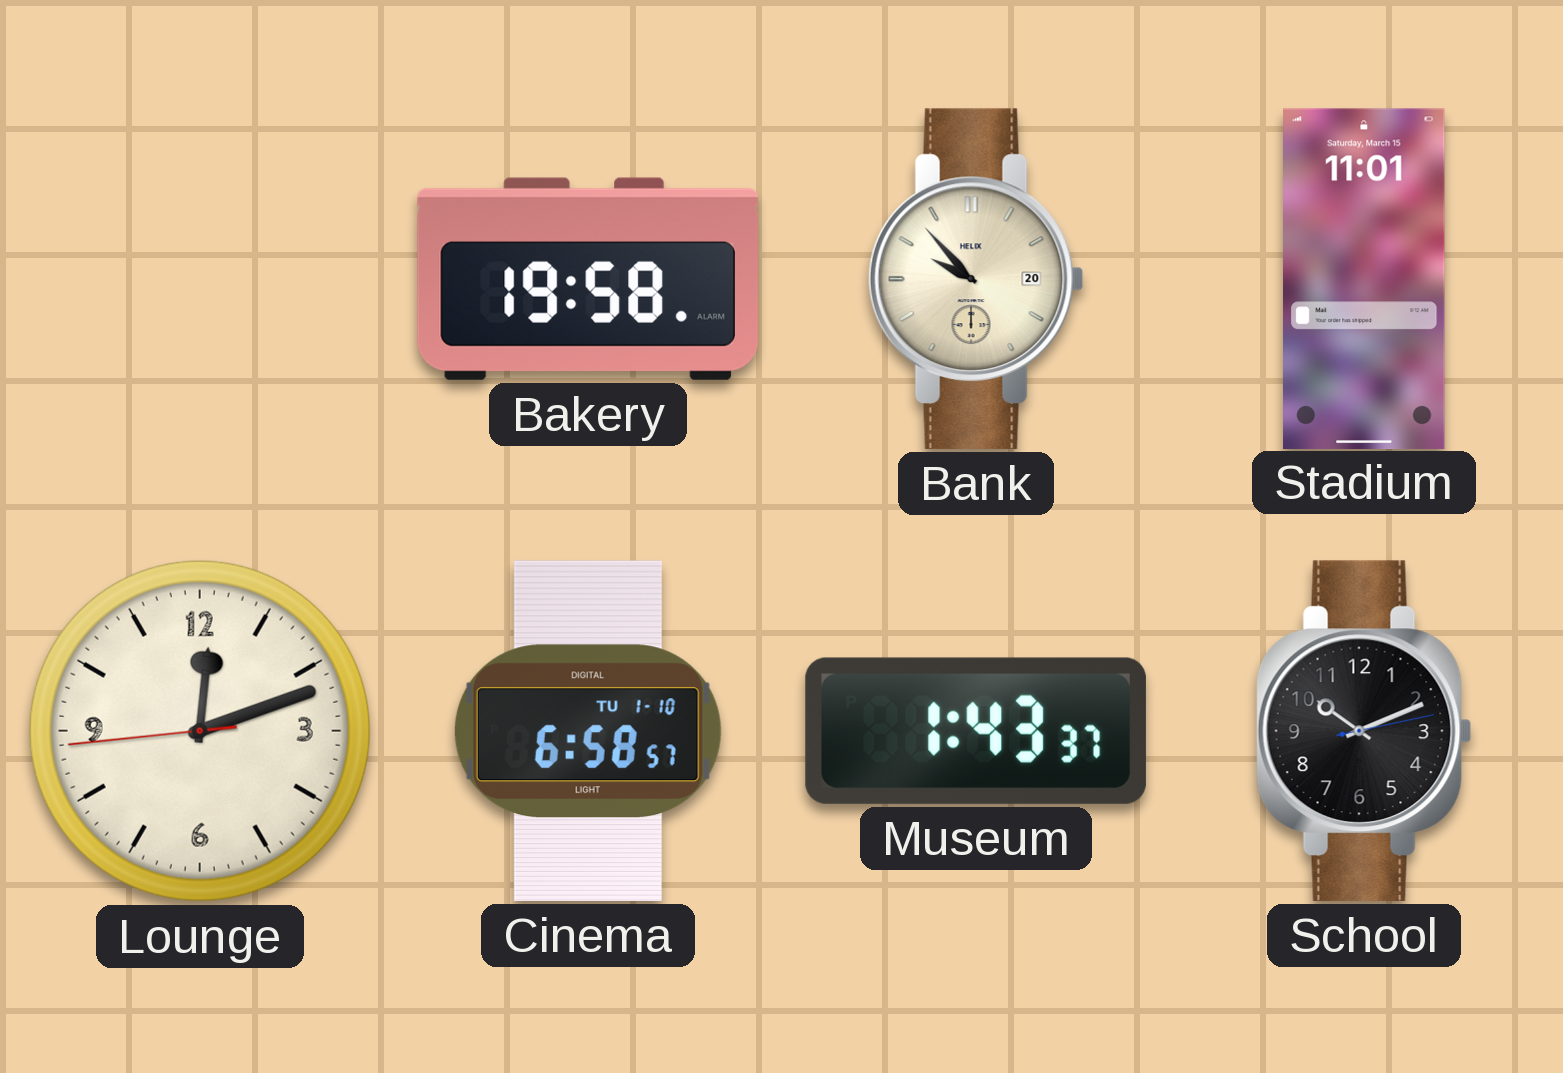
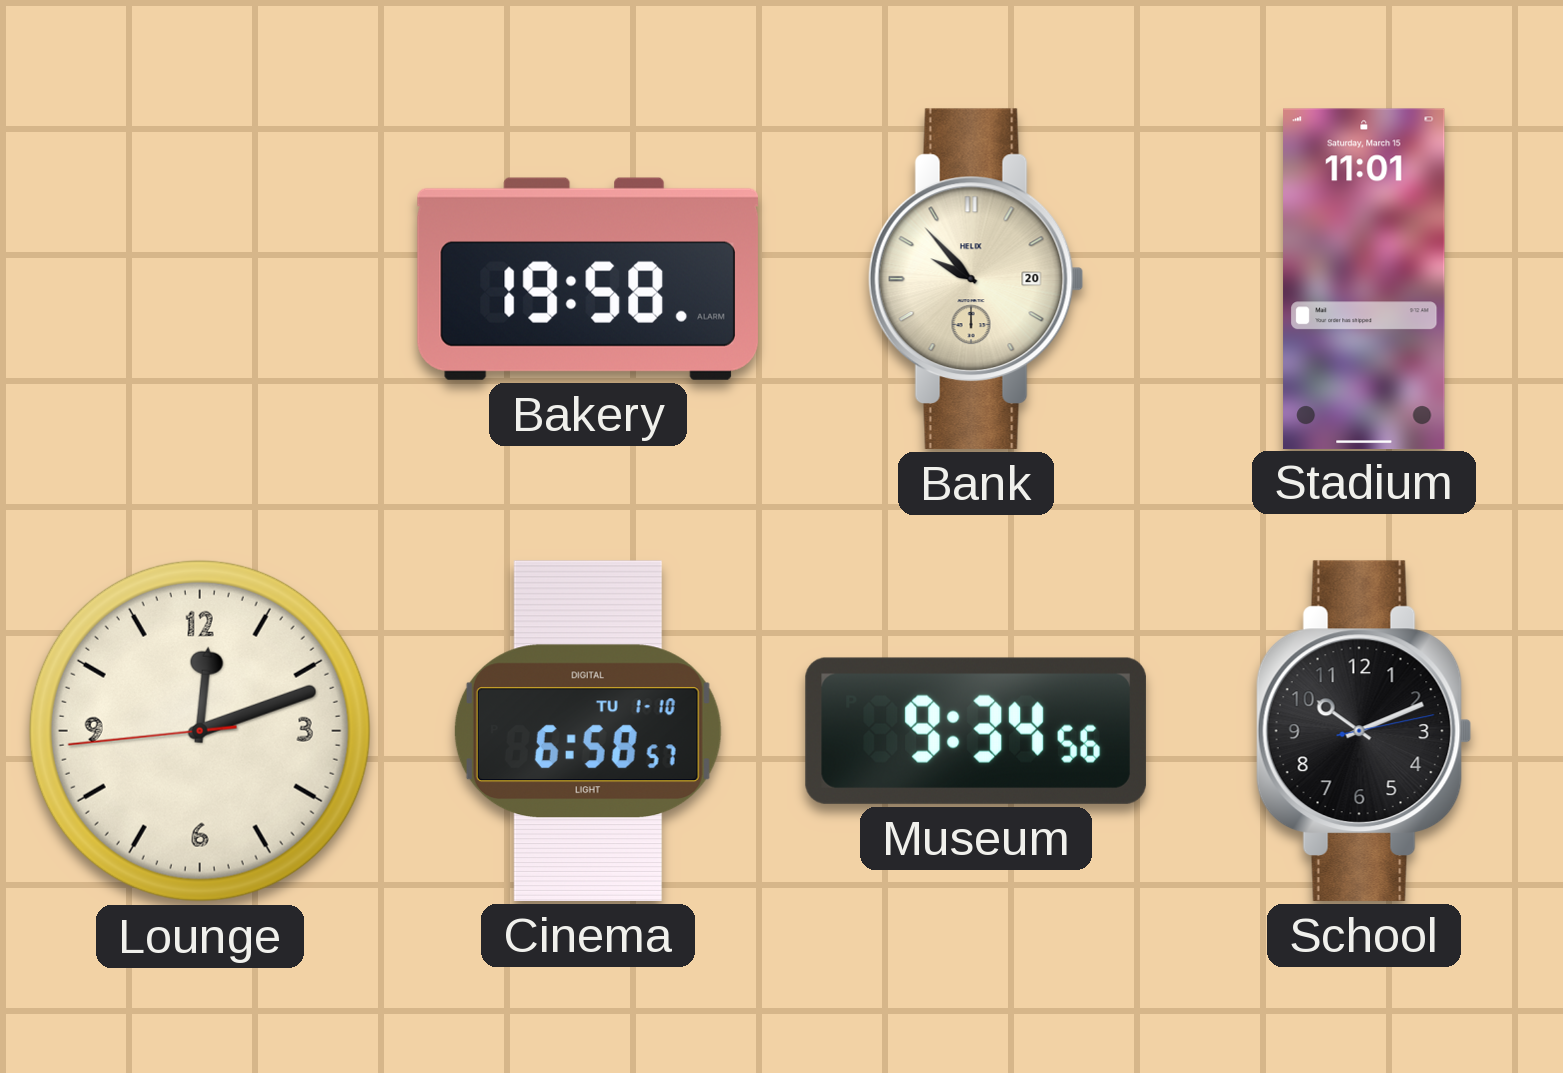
Museum: 1:43 -> 9:34
